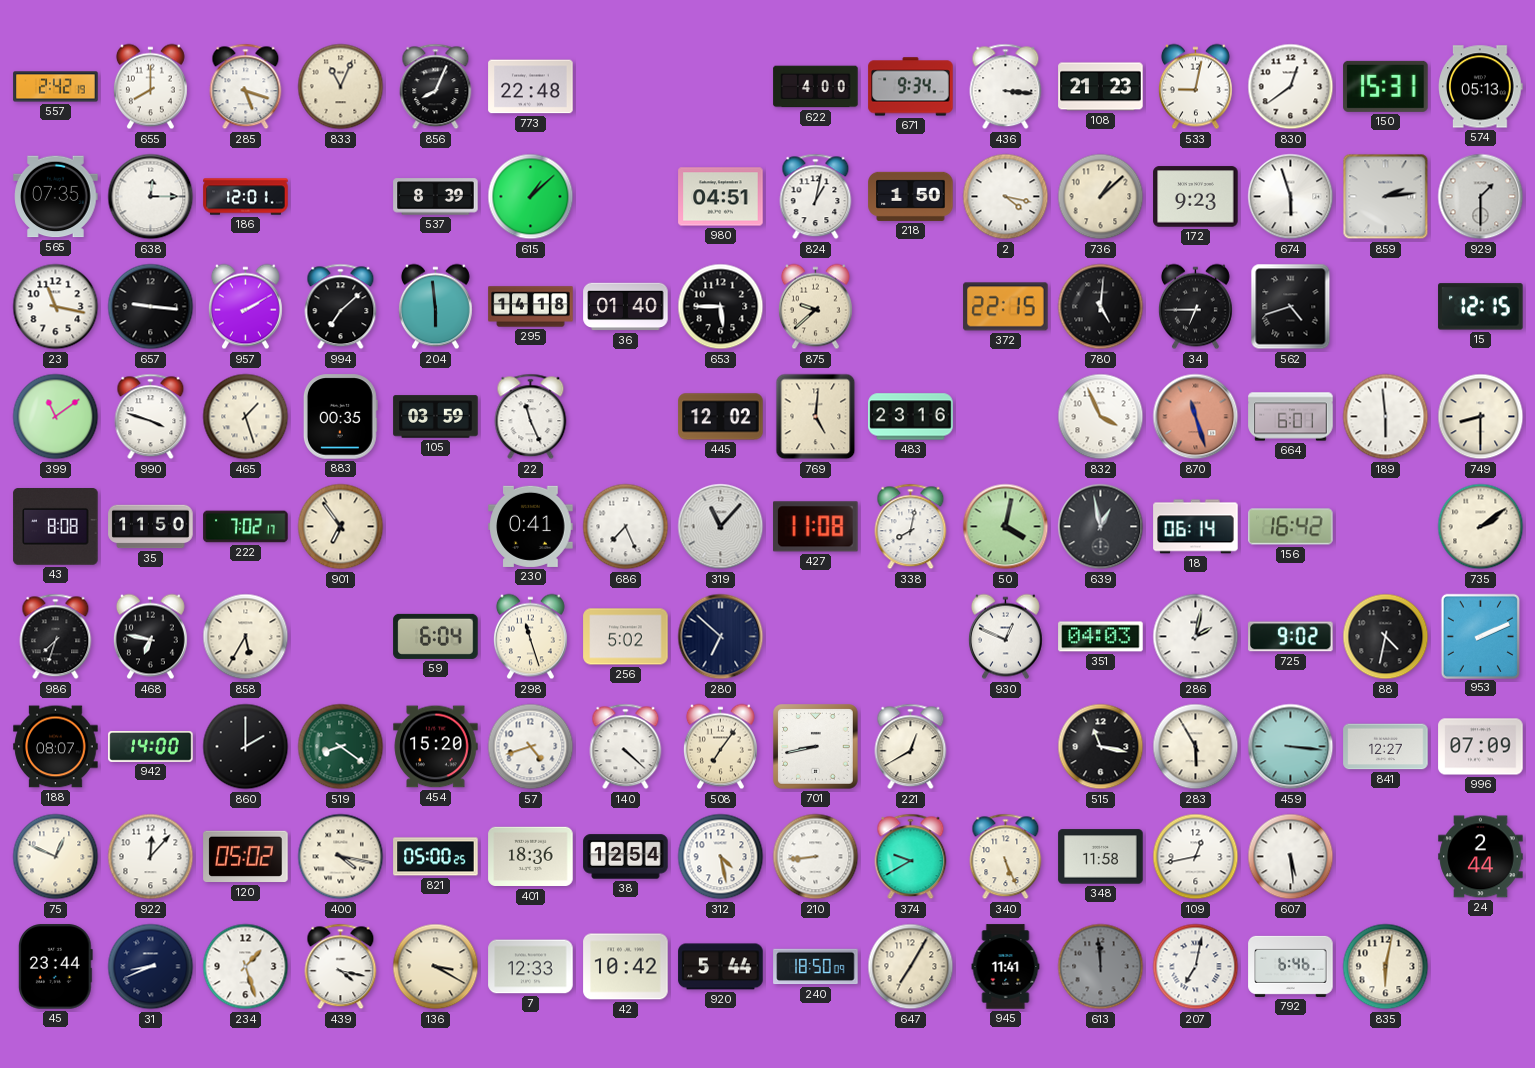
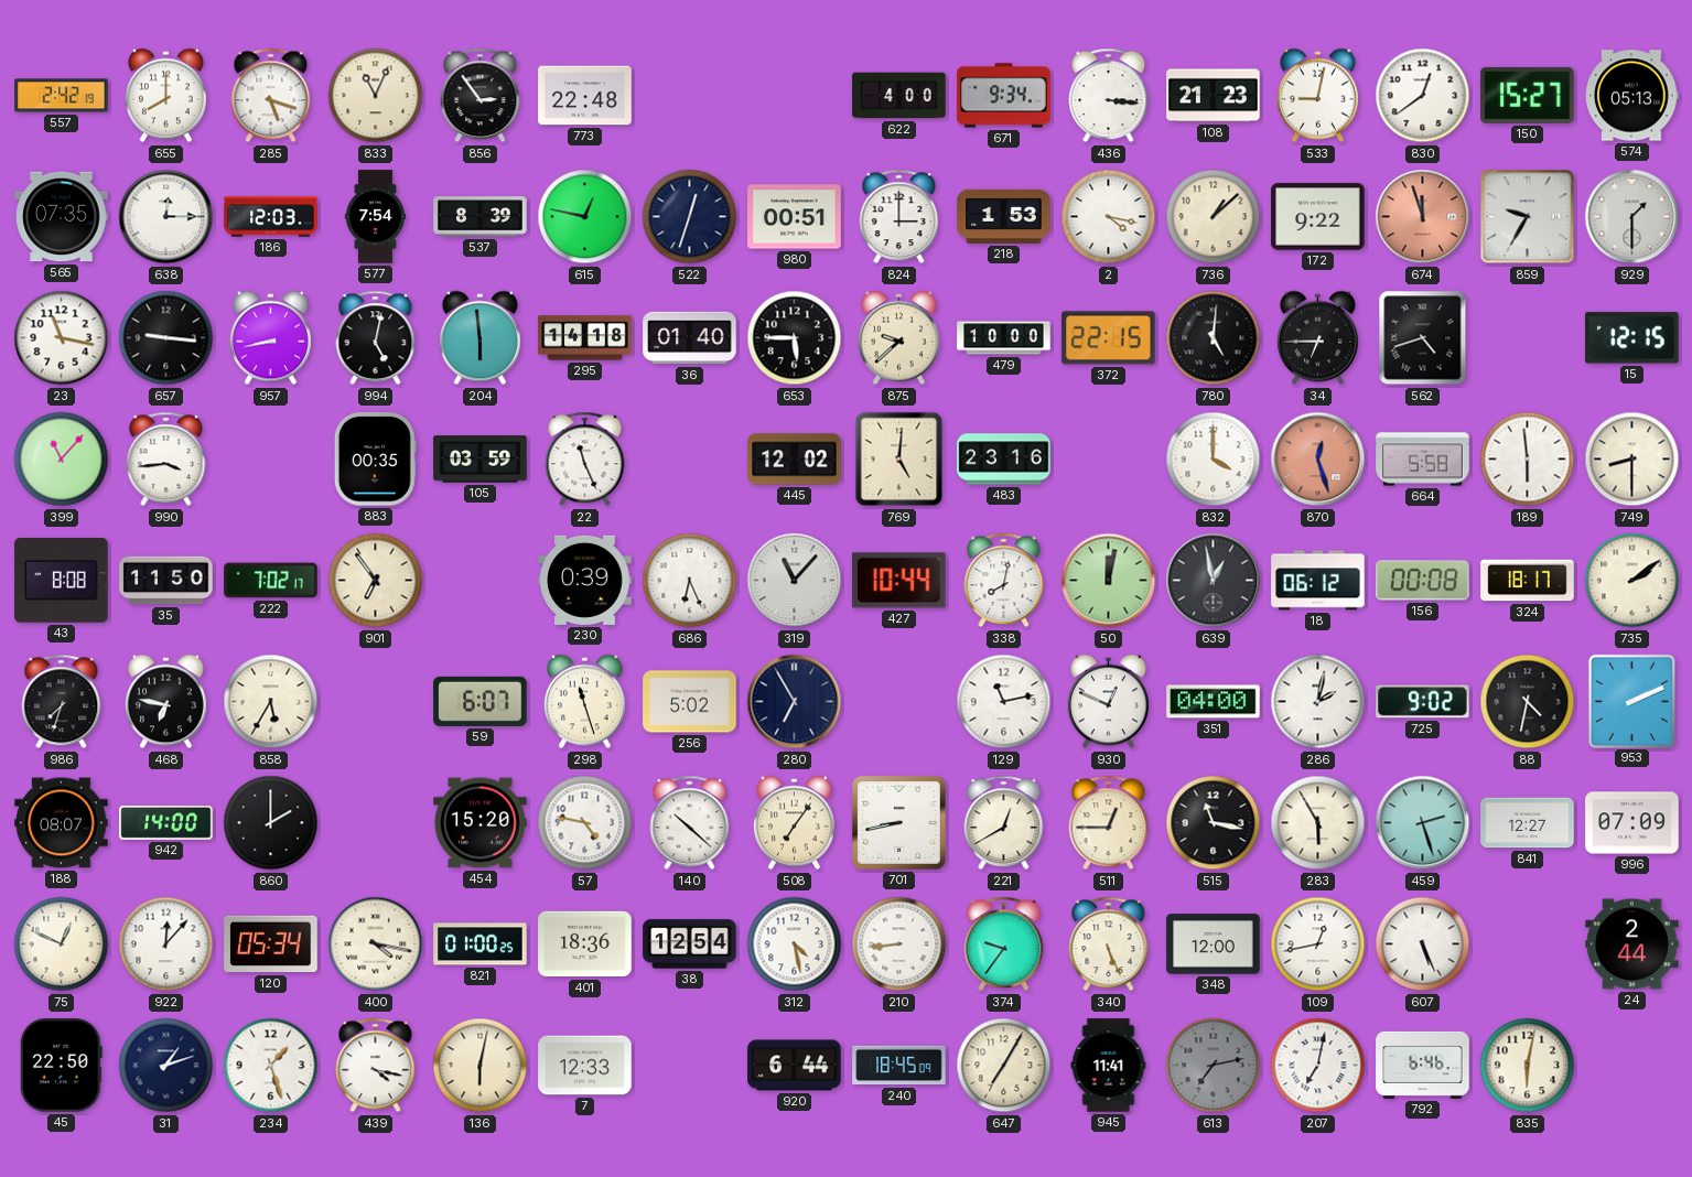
856: 8:04 -> 2:54
150: 15:31 -> 15:27
186: 12:01 -> 12:03
577: none -> 7:54
615: 1:08 -> 12:47
522: none -> 12:33
980: 04:51 -> 00:51
824: 1:02 -> 3:00
218: 1:50 -> 1:53
172: 9:23 -> 9:22
674: 5:57 -> 11:57
674 dial: white -> salmon
859: 2:14 -> 9:35
957: 2:10 -> 8:43
994: 7:08 -> 5:02
479: none -> 10:00
399: 11:09 -> 11:07
990: 3:48 -> 3:44
465: 1:27 -> none
832: 3:56 -> 4:00
870: 11:27 -> 12:27
664: 6:01 -> 5:58
230: 0:41 -> 0:39
686: 7:26 -> 6:26
427: 11:08 -> 10:44
50: 4:02 -> 12:02
18: 06:14 -> 06:12
156: 16:42 -> 00:08
324: none -> 18:17
59: 6:04 -> 6:07
280: 6:52 -> 6:55
129: none -> 11:13
351: 04:03 -> 04:00
519: 8:21 -> none
57: 4:42 -> 4:47
140: 4:22 -> 10:22
511: none -> 12:45
459: 3:16 -> 2:27
120: 05:02 -> 05:34
821: 05:00 -> 01:00
374: 9:40 -> 9:36
348: 11:58 -> 12:00
607: 5:29 -> 5:26
45: 23:44 -> 22:50
31: 8:41 -> 1:12
136: 3:20 -> 6:02
42: 10:42 -> none
920: 5:44 -> 6:44
240: 18:50 -> 18:45
613: 11:59 -> 7:13
